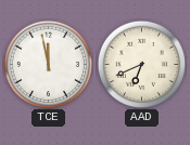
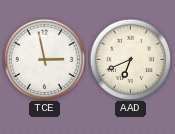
TCE: 11:58 -> 2:58
